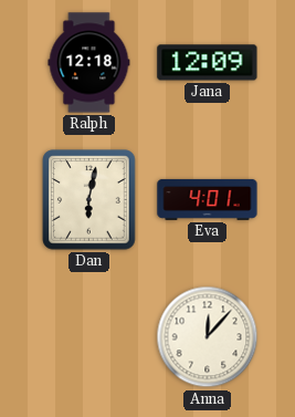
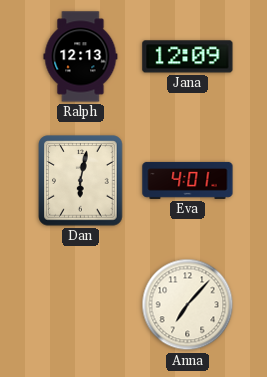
Ralph: 12:18 -> 12:13
Anna: 12:07 -> 7:07
